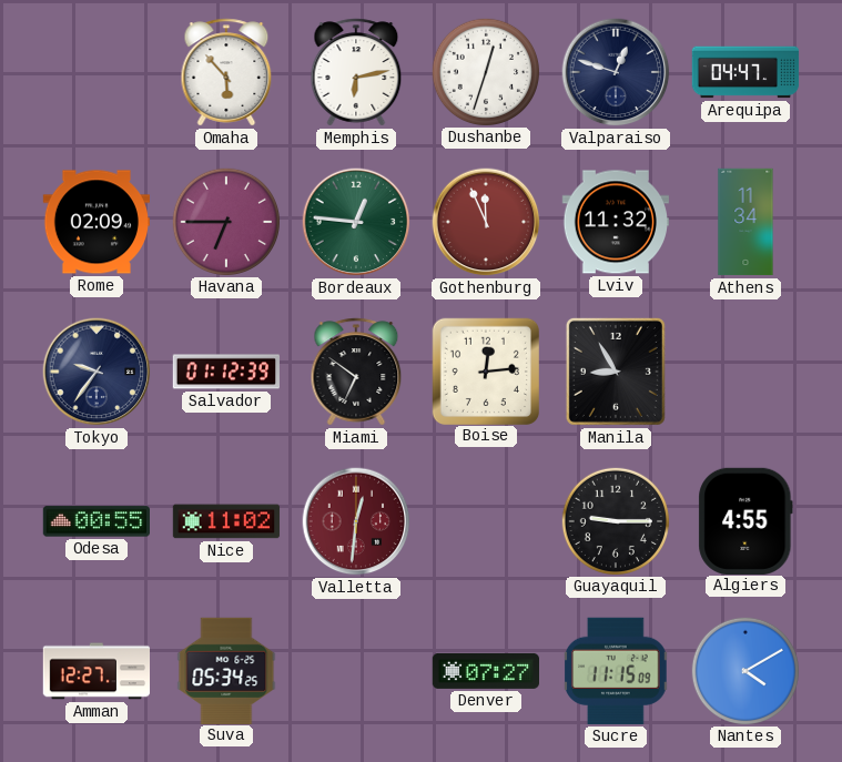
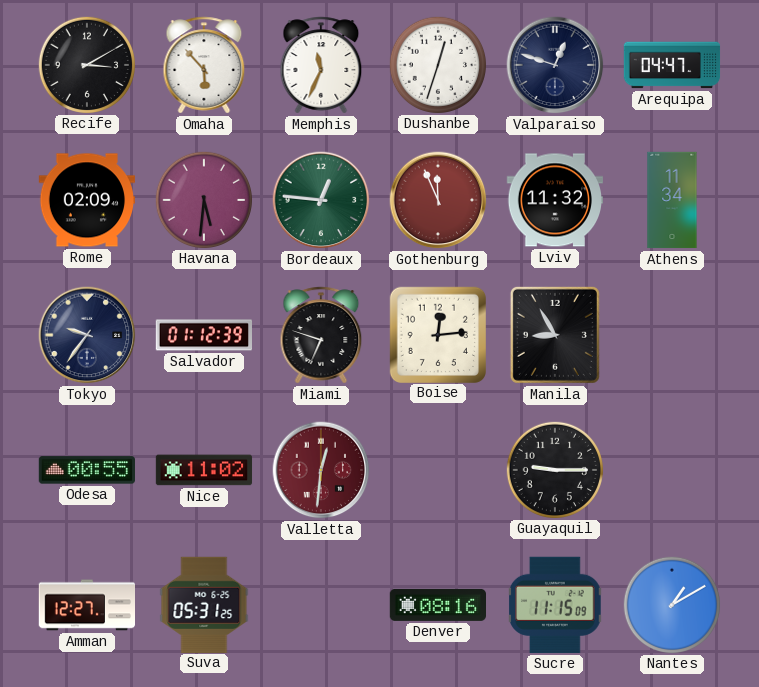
Recife: none -> 3:10
Memphis: 6:13 -> 11:34
Havana: 6:45 -> 5:31
Miami: 6:51 -> 6:48
Algiers: 4:55 -> none
Suva: 05:34 -> 05:31
Denver: 07:27 -> 08:16
Nantes: 4:10 -> 1:10
